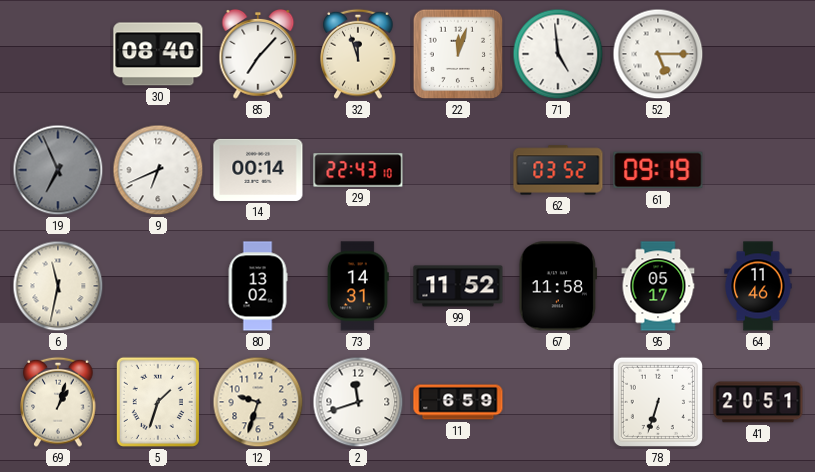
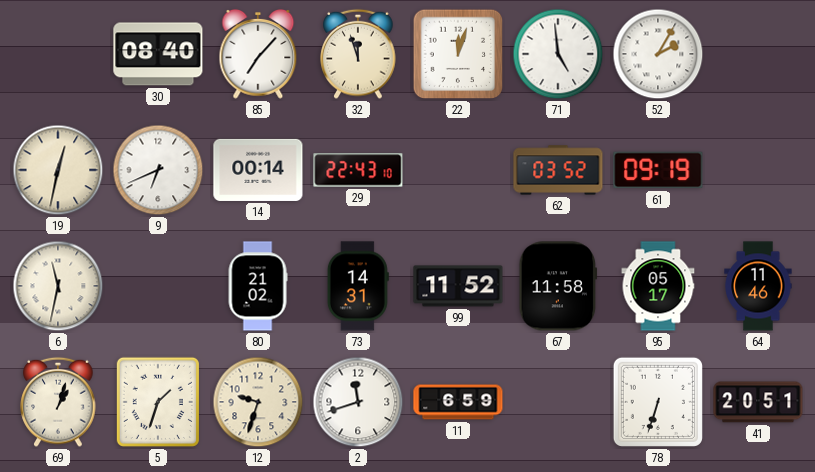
52: 5:15 -> 2:05
19: 6:56 -> 12:32
19 dial: grey -> cream
80: 13:02 -> 21:02
